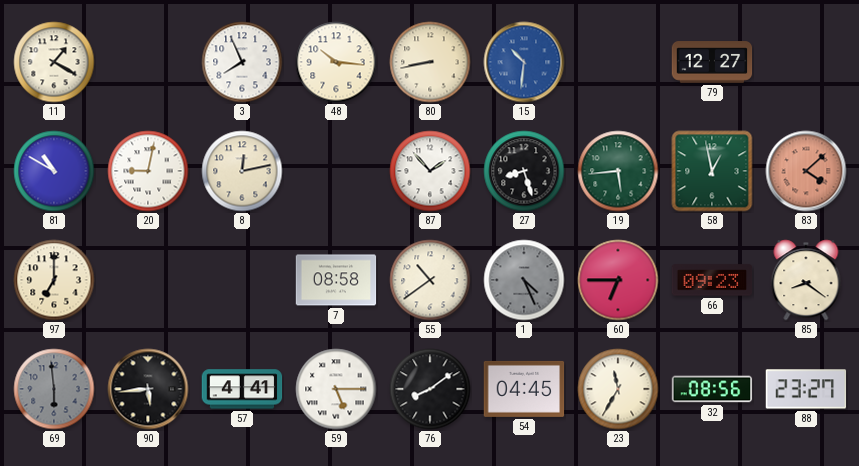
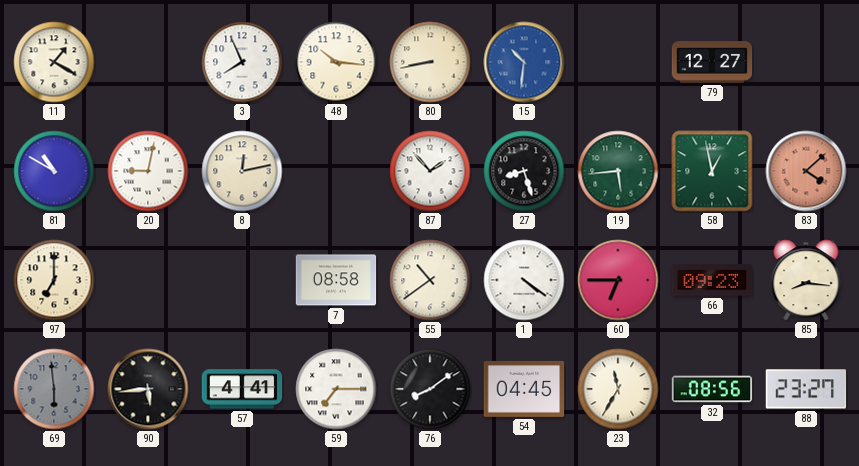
1: 4:26 -> 4:21
1 dial: grey -> white
85: 8:21 -> 8:16
59: 5:15 -> 7:15
